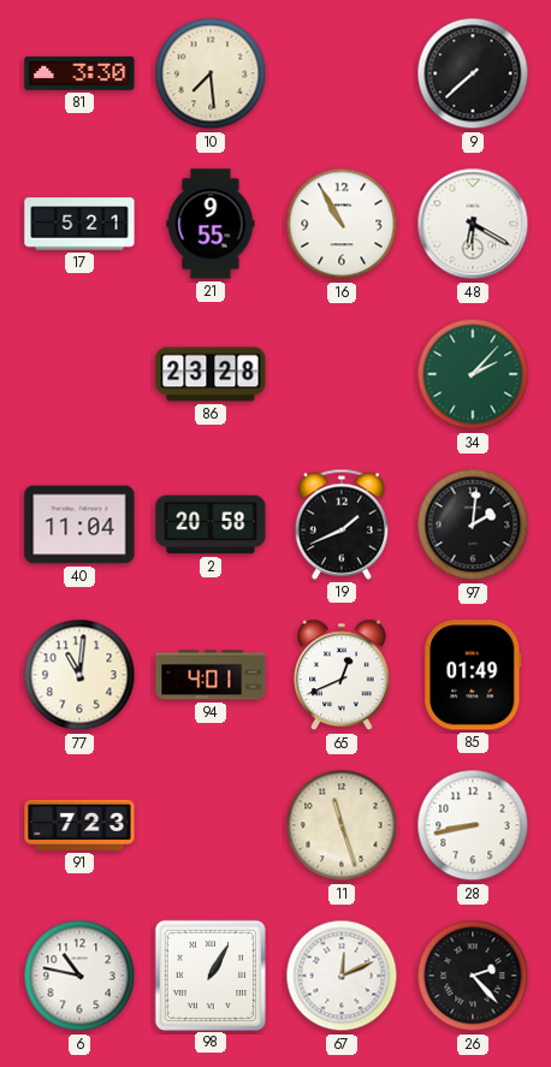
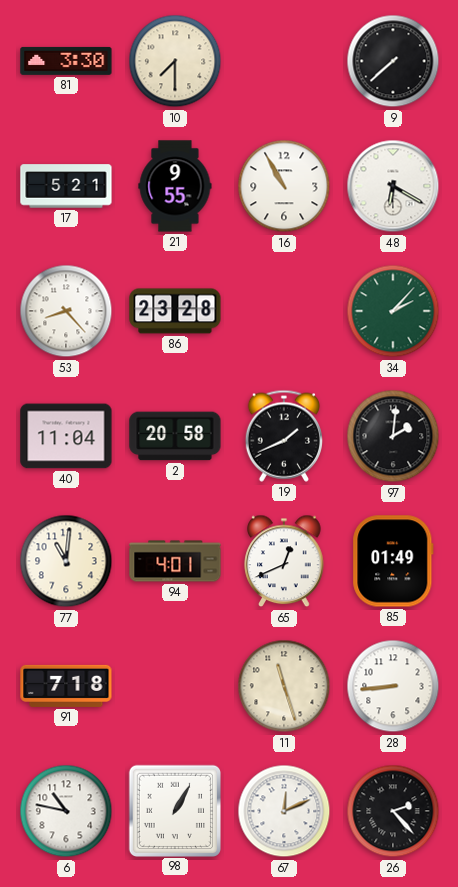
10: 7:29 -> 7:30
53: none -> 8:23
91: 7:23 -> 7:18
28: 8:43 -> 8:44
